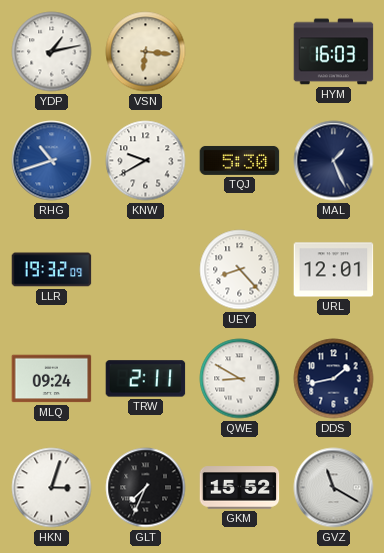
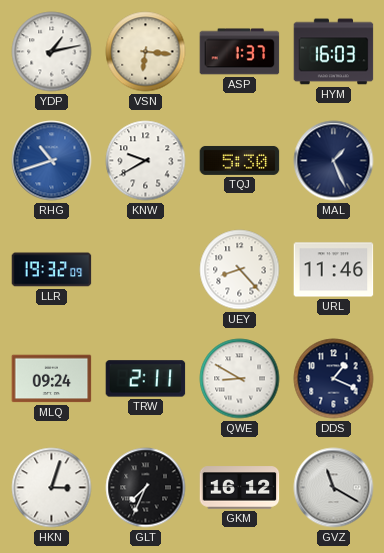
ASP: none -> 1:37
URL: 12:01 -> 11:46
DDS: 1:43 -> 1:19
GKM: 15:52 -> 16:12
